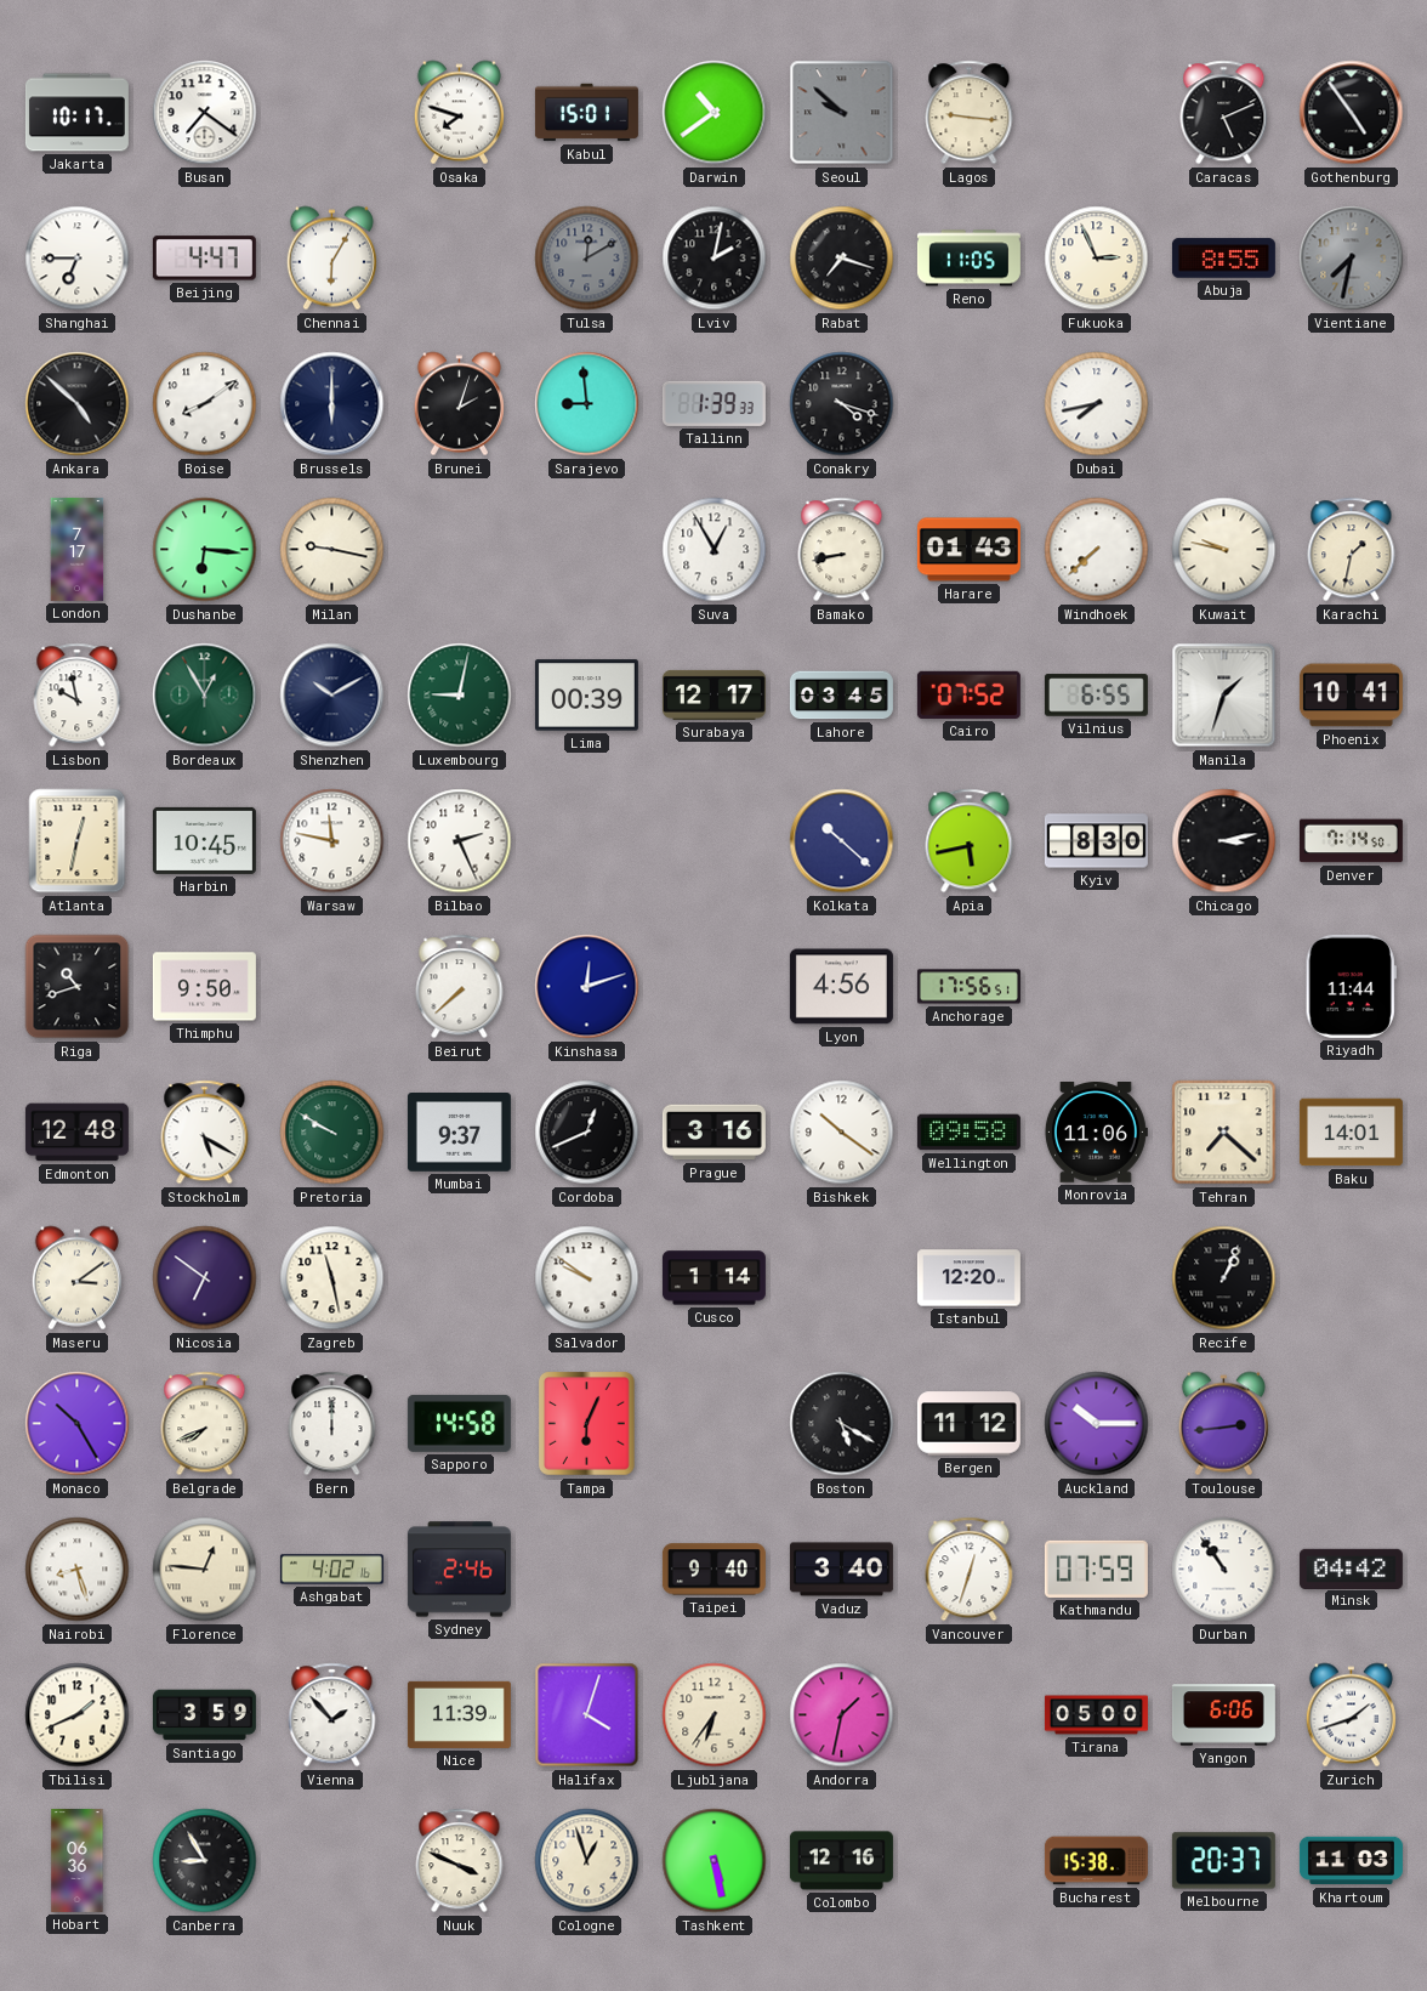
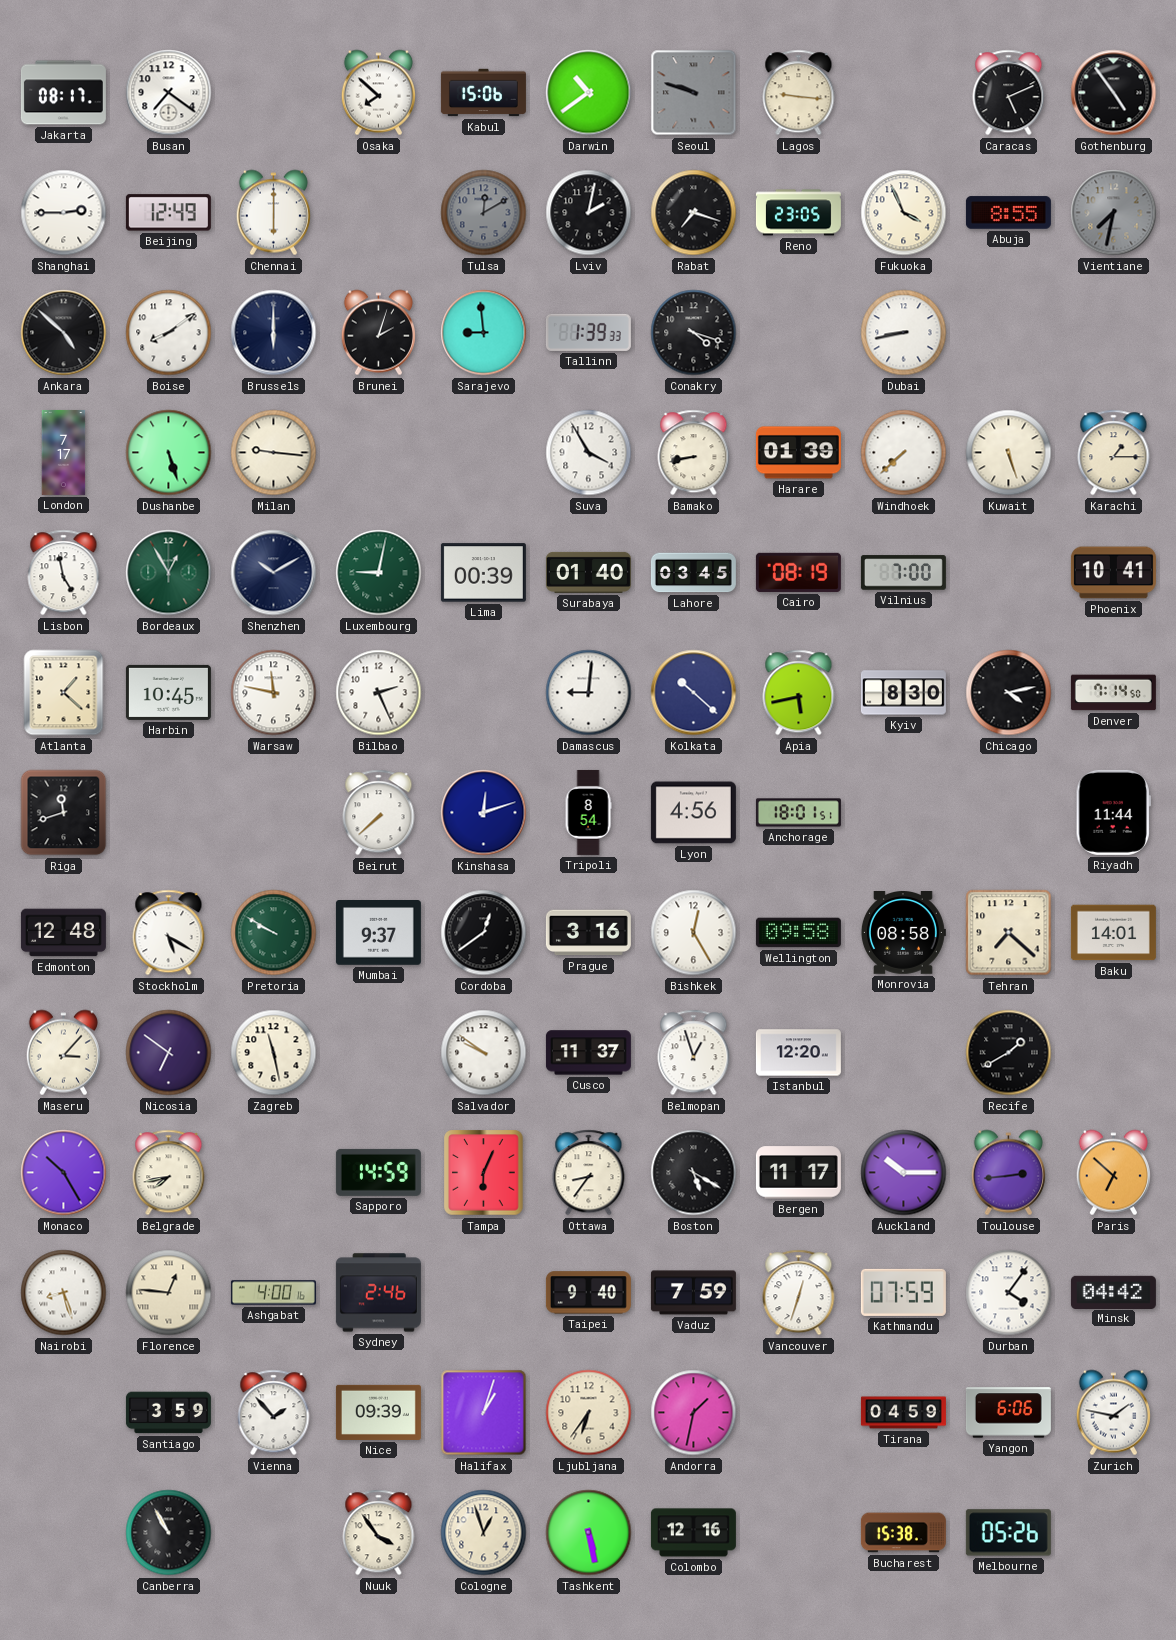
Jakarta: 10:17 -> 08:17
Osaka: 7:48 -> 7:52
Kabul: 15:01 -> 15:06
Seoul: 9:52 -> 9:48
Shanghai: 6:45 -> 2:45
Beijing: 4:47 -> 12:49
Chennai: 6:05 -> 6:00
Reno: 11:05 -> 23:05
Fukuoka: 2:56 -> 3:56
Dubai: 7:43 -> 8:43
Dushanbe: 6:16 -> 5:27
Milan: 9:17 -> 9:16
Suva: 12:55 -> 3:55
Harare: 01:43 -> 01:39
Kuwait: 9:47 -> 5:27
Karachi: 1:32 -> 1:15
Lisbon: 9:58 -> 4:58
Surabaya: 12:17 -> 01:40
Cairo: 07:52 -> 08:19
Vilnius: 6:55 -> 7:00
Manila: 1:33 -> none
Atlanta: 12:32 -> 1:22
Damascus: none -> 9:01
Chicago: 3:13 -> 4:13
Riga: 10:42 -> 11:42
Thimphu: 9:50 -> none
Tripoli: none -> 8:54
Anchorage: 17:56 -> 18:01
Cordoba: 12:41 -> 12:39
Bishkek: 10:21 -> 12:25
Monrovia: 11:06 -> 08:58
Maseru: 3:09 -> 3:07
Cusco: 1:14 -> 11:37
Belmopan: none -> 12:57
Recife: 1:04 -> 1:40
Belgrade: 7:41 -> 7:43
Bern: 12:00 -> none
Sapporo: 14:58 -> 14:59
Ottawa: none -> 8:36
Bergen: 11:12 -> 11:17
Paris: none -> 6:52
Ashgabat: 4:02 -> 4:00
Vaduz: 3:40 -> 7:59
Durban: 10:54 -> 4:06
Tbilisi: 1:41 -> none
Nice: 11:39 -> 09:39
Halifax: 4:03 -> 1:03
Tirana: 05:00 -> 04:59
Zurich: 1:42 -> 1:47
Hobart: 06:36 -> none
Canberra: 8:55 -> 10:55
Nuuk: 3:49 -> 3:54
Melbourne: 20:37 -> 05:26
Khartoum: 11:03 -> none
